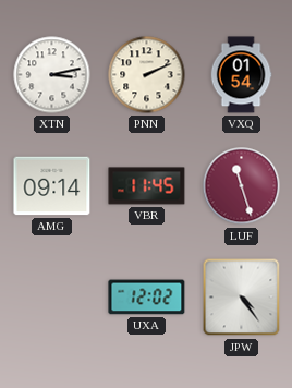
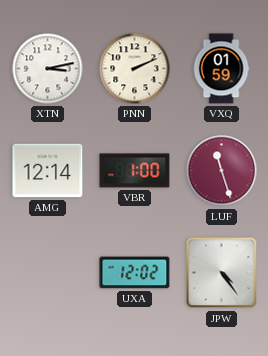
VXQ: 01:54 -> 01:59
AMG: 09:14 -> 12:14
VBR: 11:45 -> 1:00
